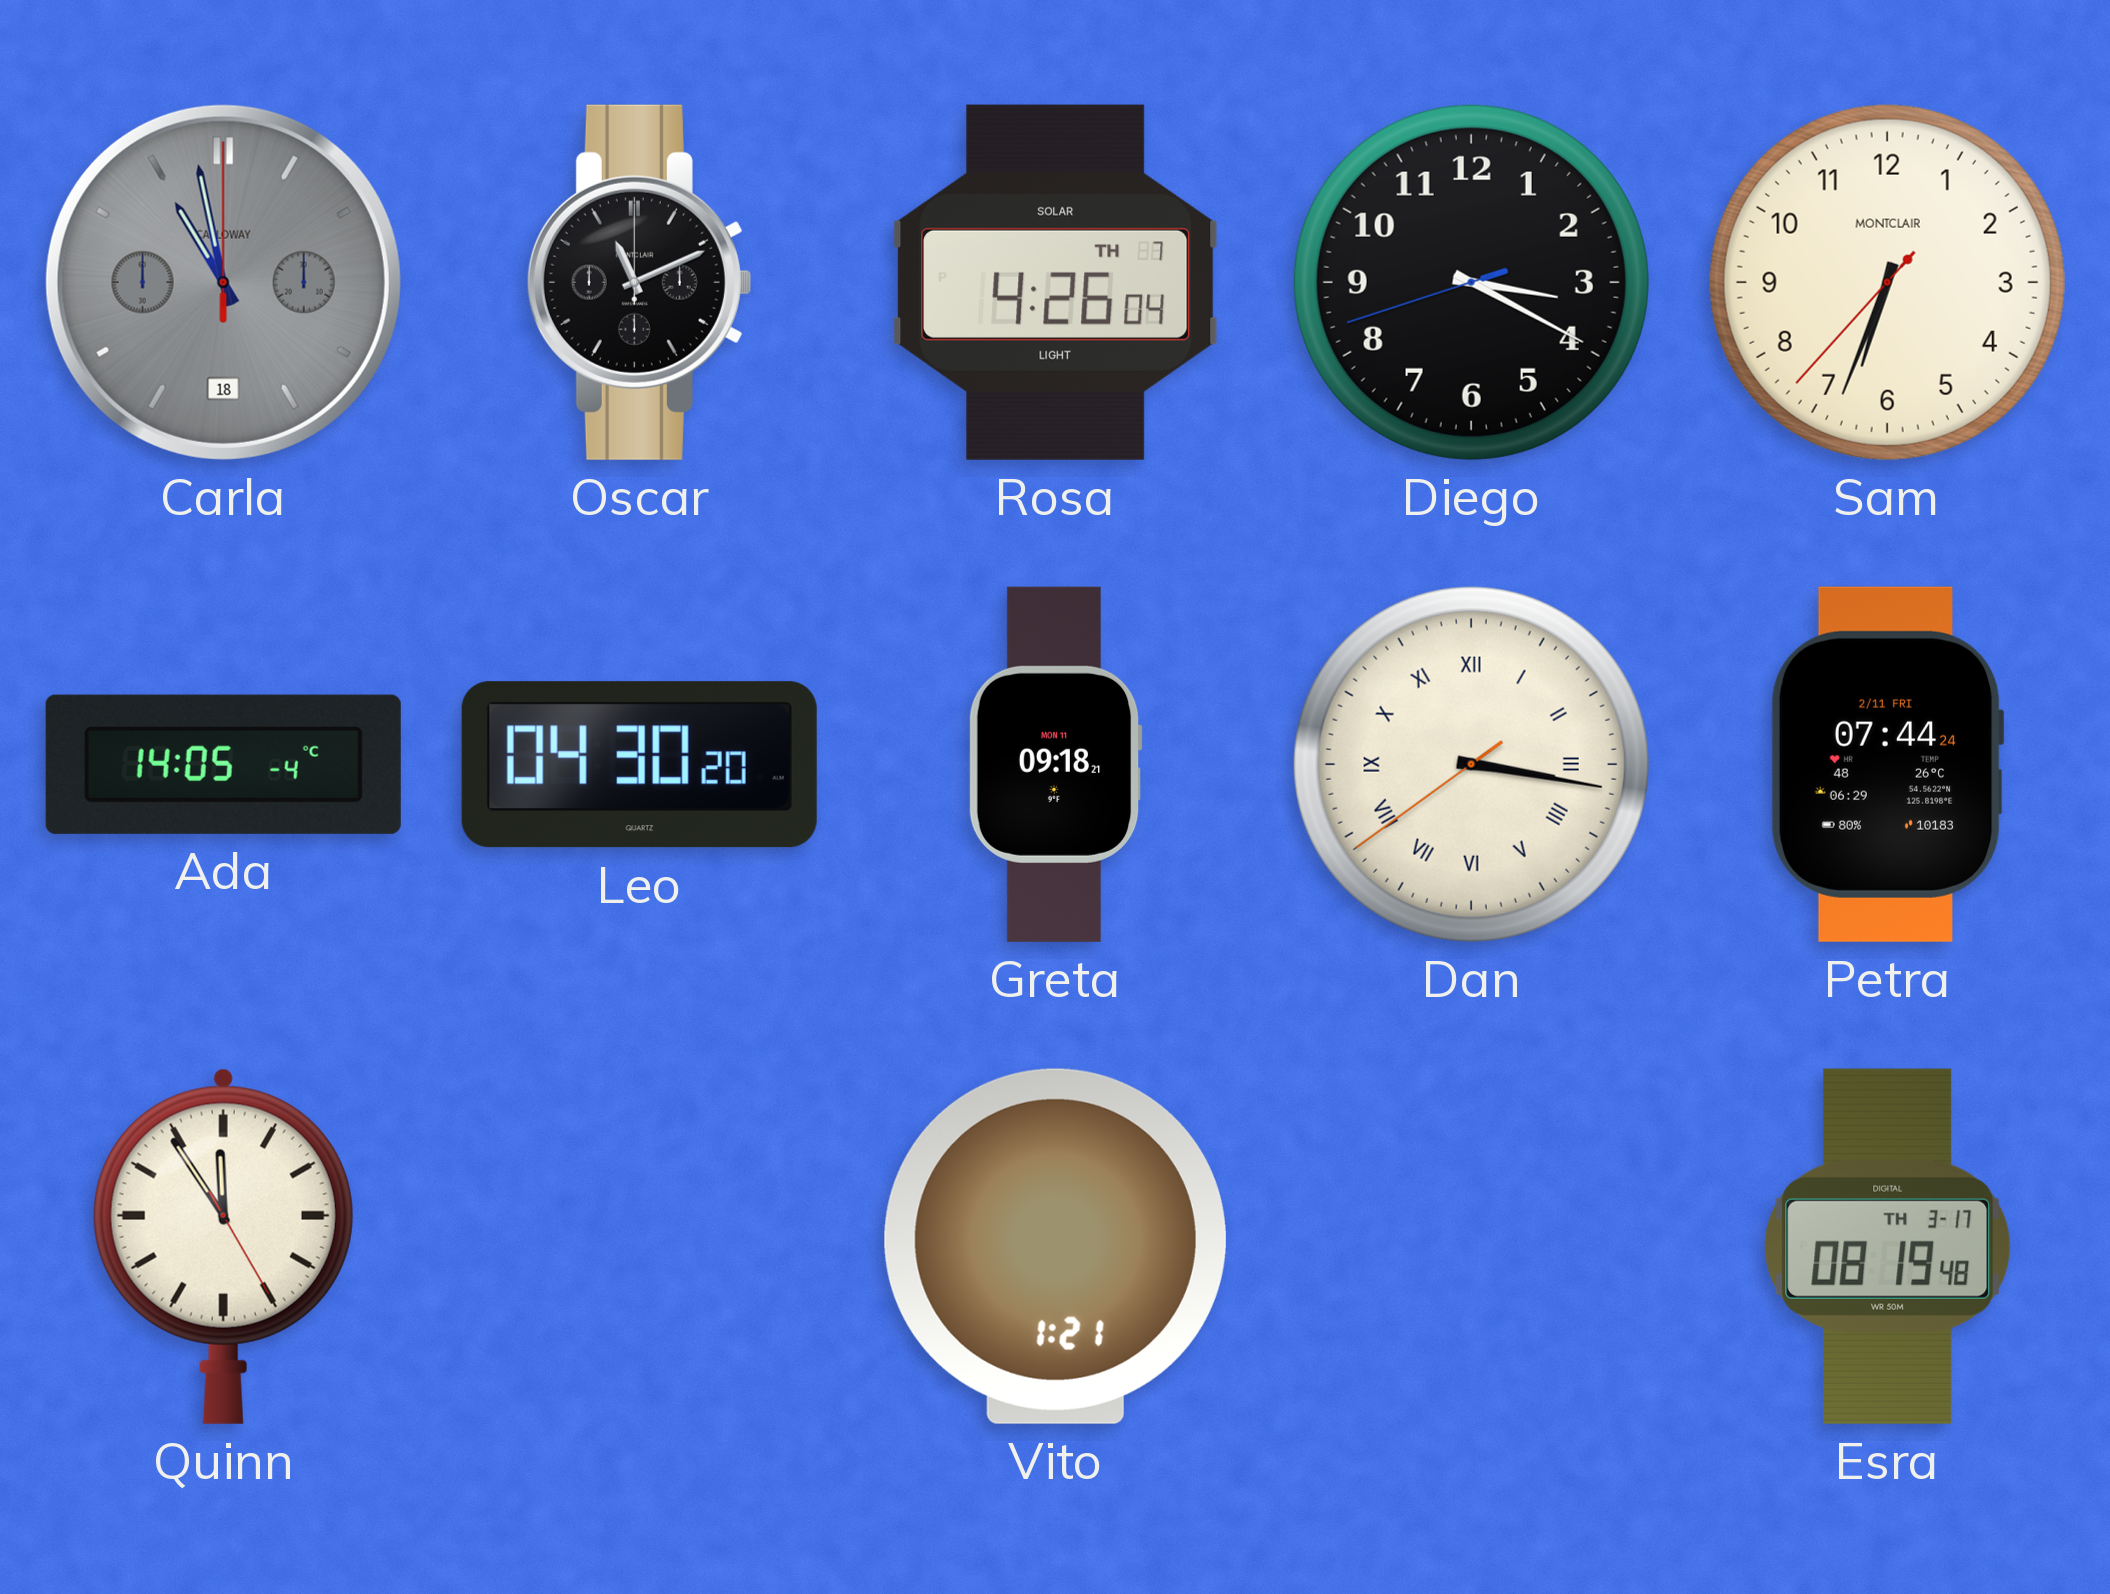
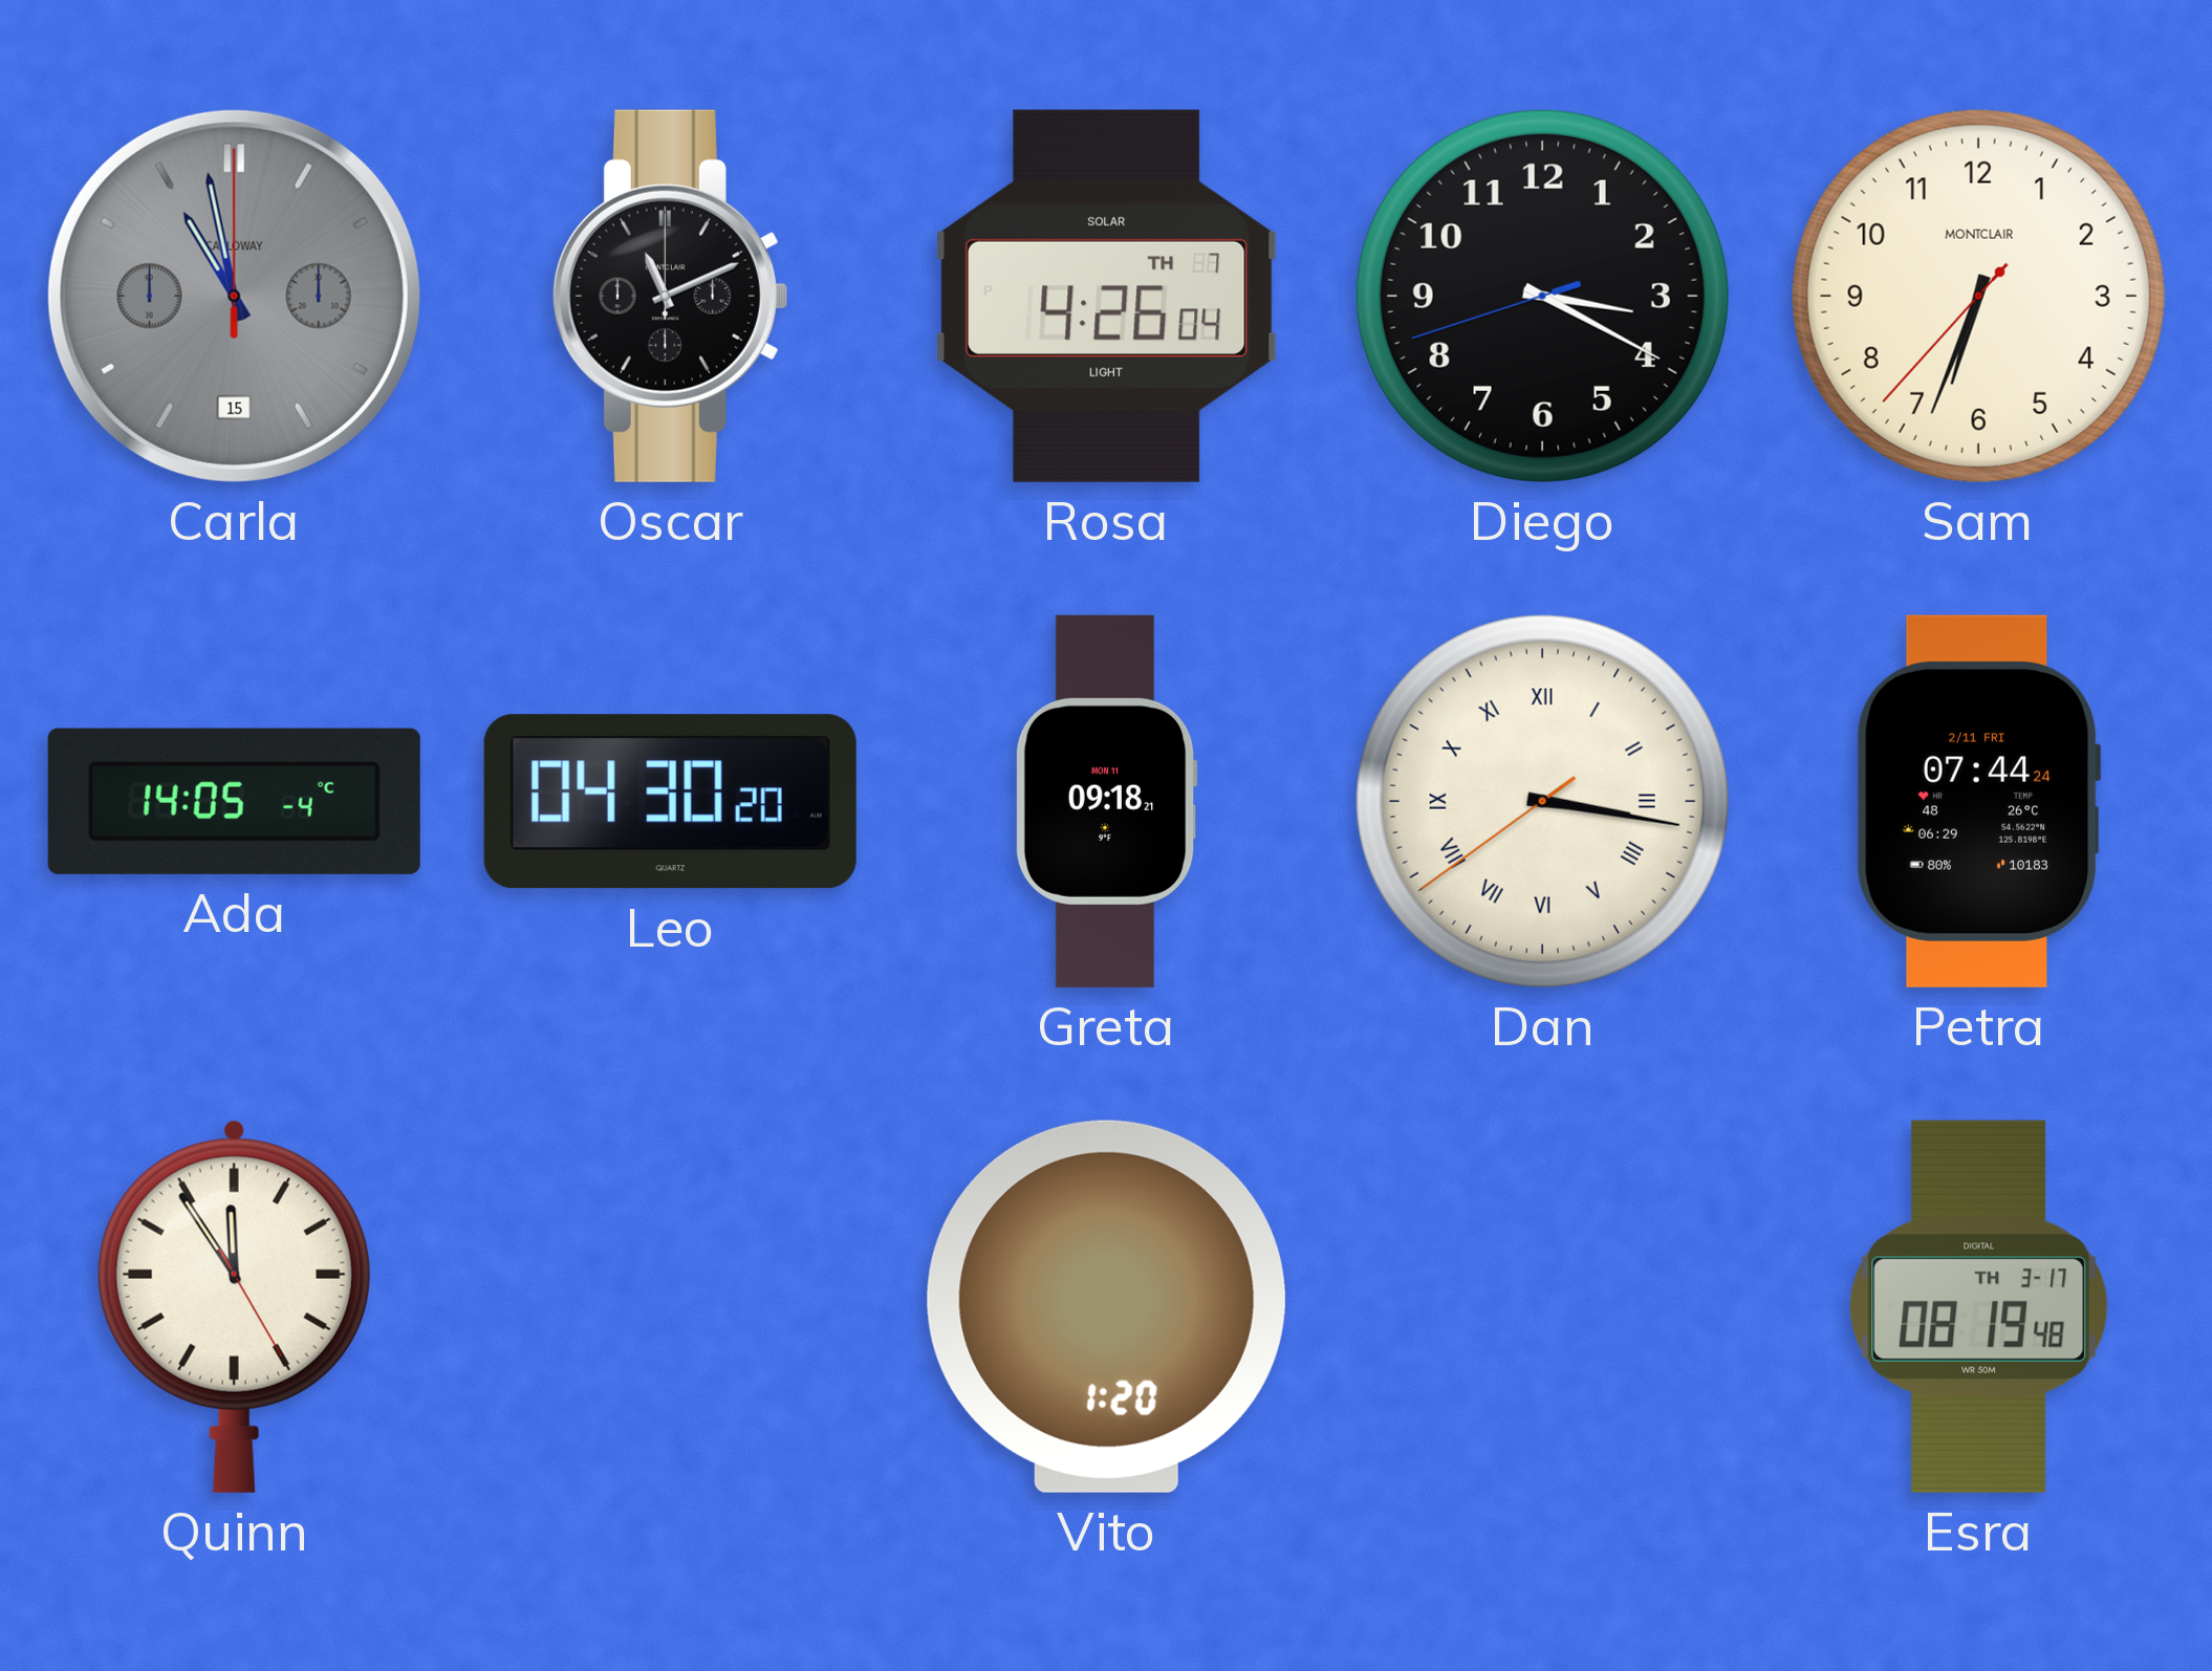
Carla date: 18 -> 15
Vito: 1:21 -> 1:20
